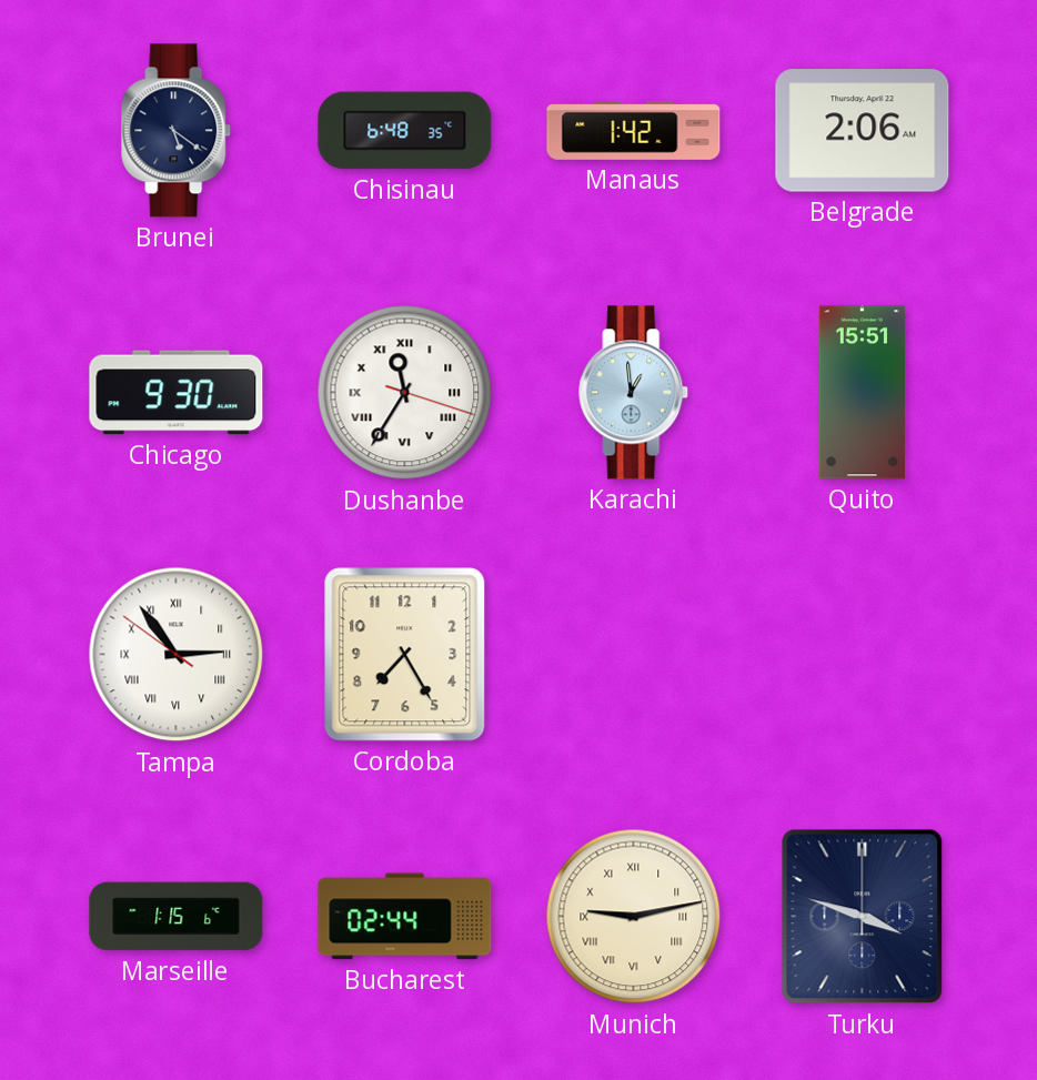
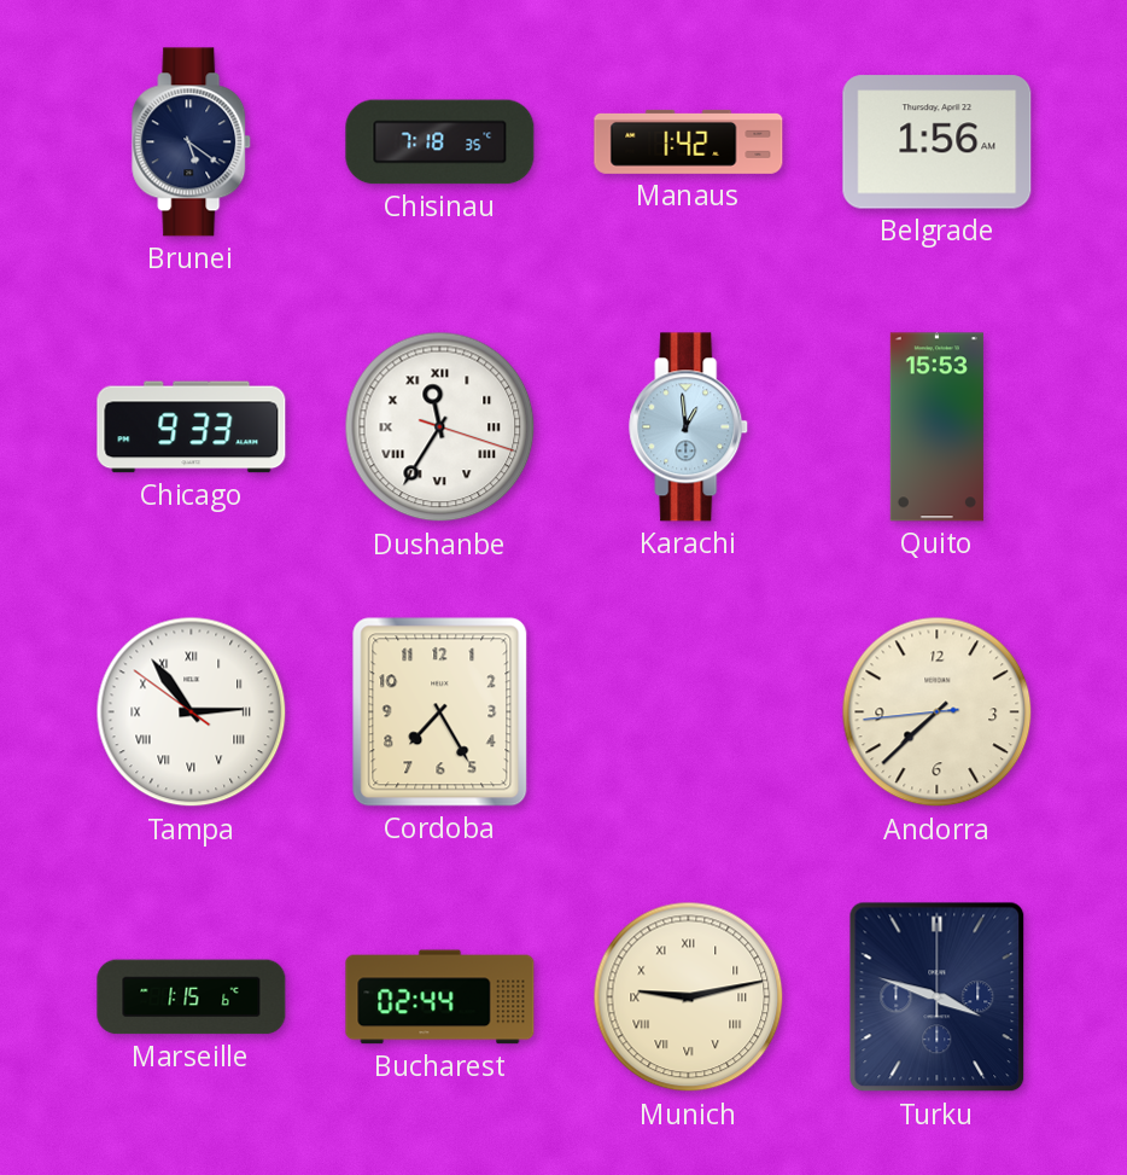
Chisinau: 6:48 -> 7:18
Belgrade: 2:06 -> 1:56
Chicago: 9:30 -> 9:33
Quito: 15:51 -> 15:53
Andorra: none -> 7:37
